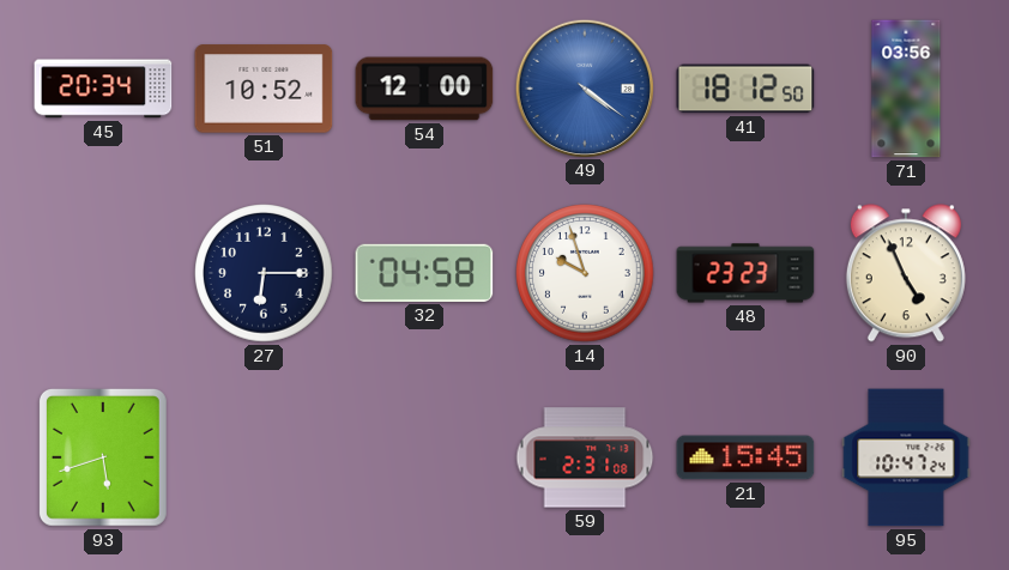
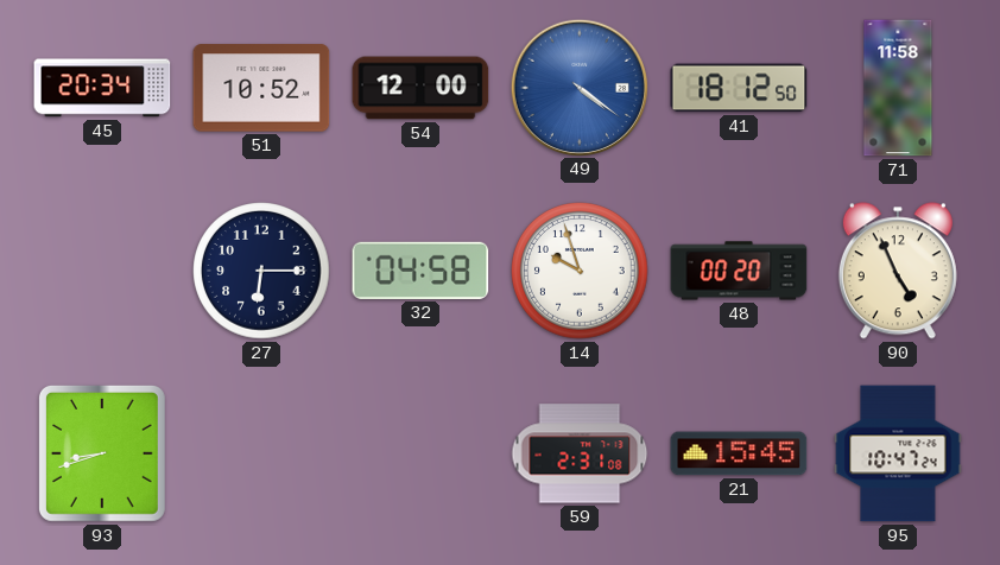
71: 03:56 -> 11:58
48: 23:23 -> 00:20
93: 5:42 -> 8:42
